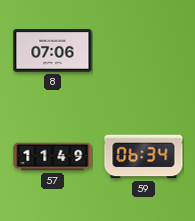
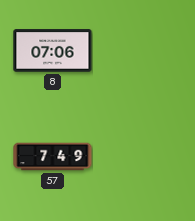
57: 11:49 -> 7:49
59: 06:34 -> none
